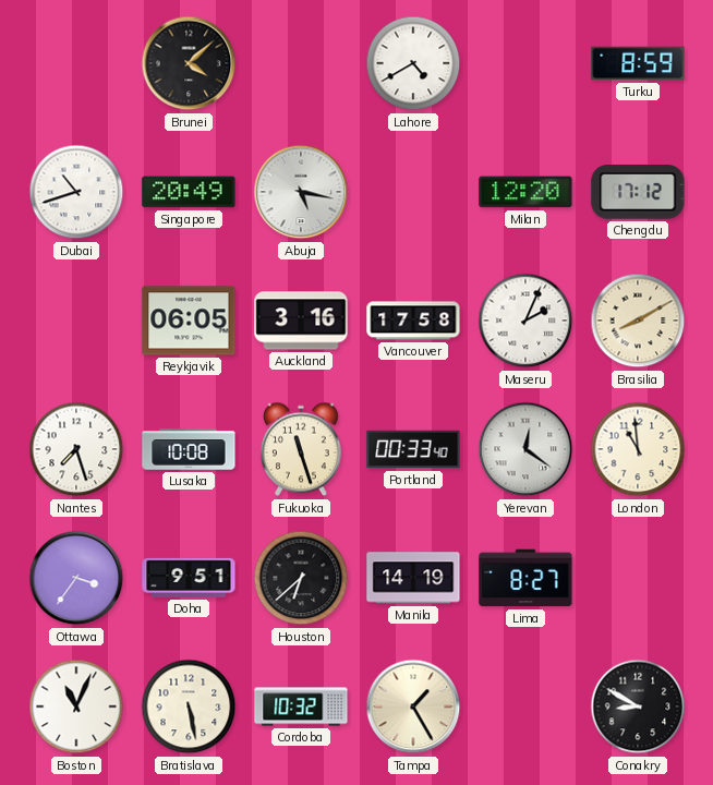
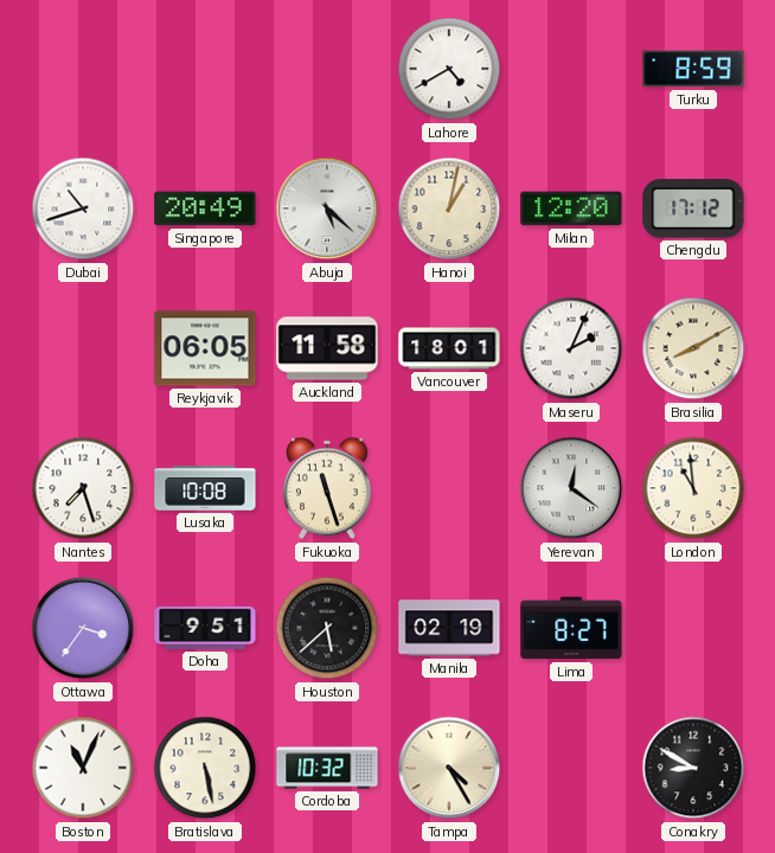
Brunei: 4:08 -> none
Abuja: 5:17 -> 5:22
Hanoi: none -> 1:02
Auckland: 3:16 -> 11:58
Vancouver: 17:58 -> 18:01
Portland: 00:33 -> none
Houston: 6:38 -> 5:38
Manila: 14:19 -> 02:19
Tampa: 1:25 -> 4:25
